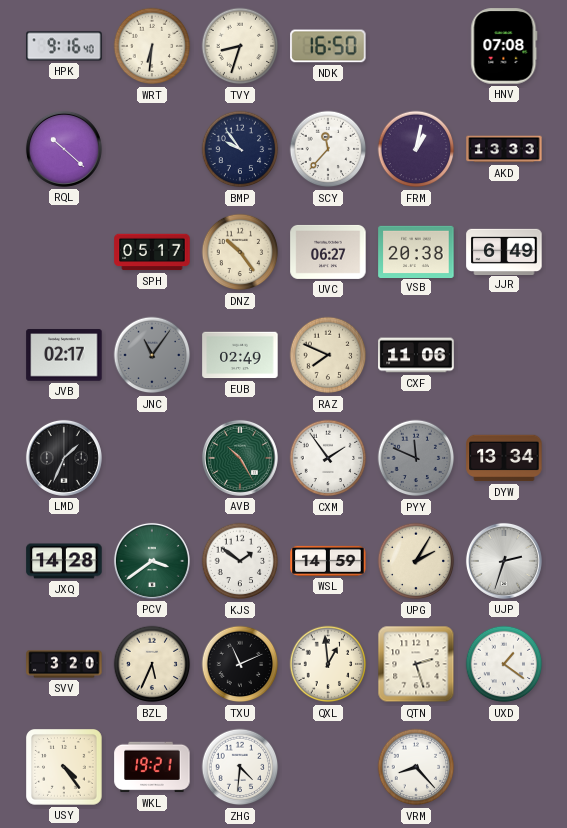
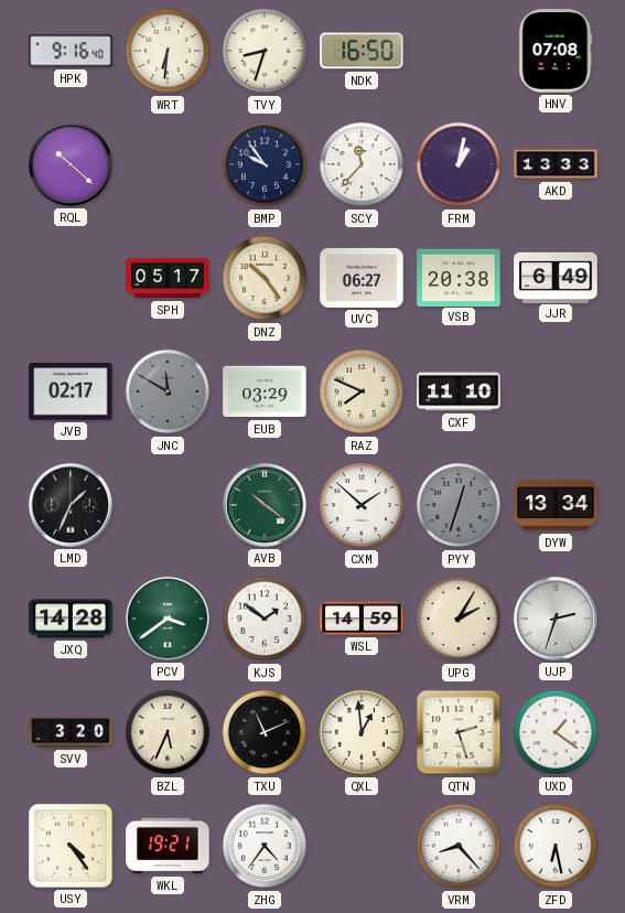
JNC: 11:06 -> 11:50
EUB: 02:49 -> 03:29
CXF: 11:06 -> 11:10
AVB: 10:25 -> 10:21
CXM: 1:54 -> 1:52
PYY: 11:49 -> 12:33
ZHG: 4:31 -> 4:36
ZFD: none -> 6:28
